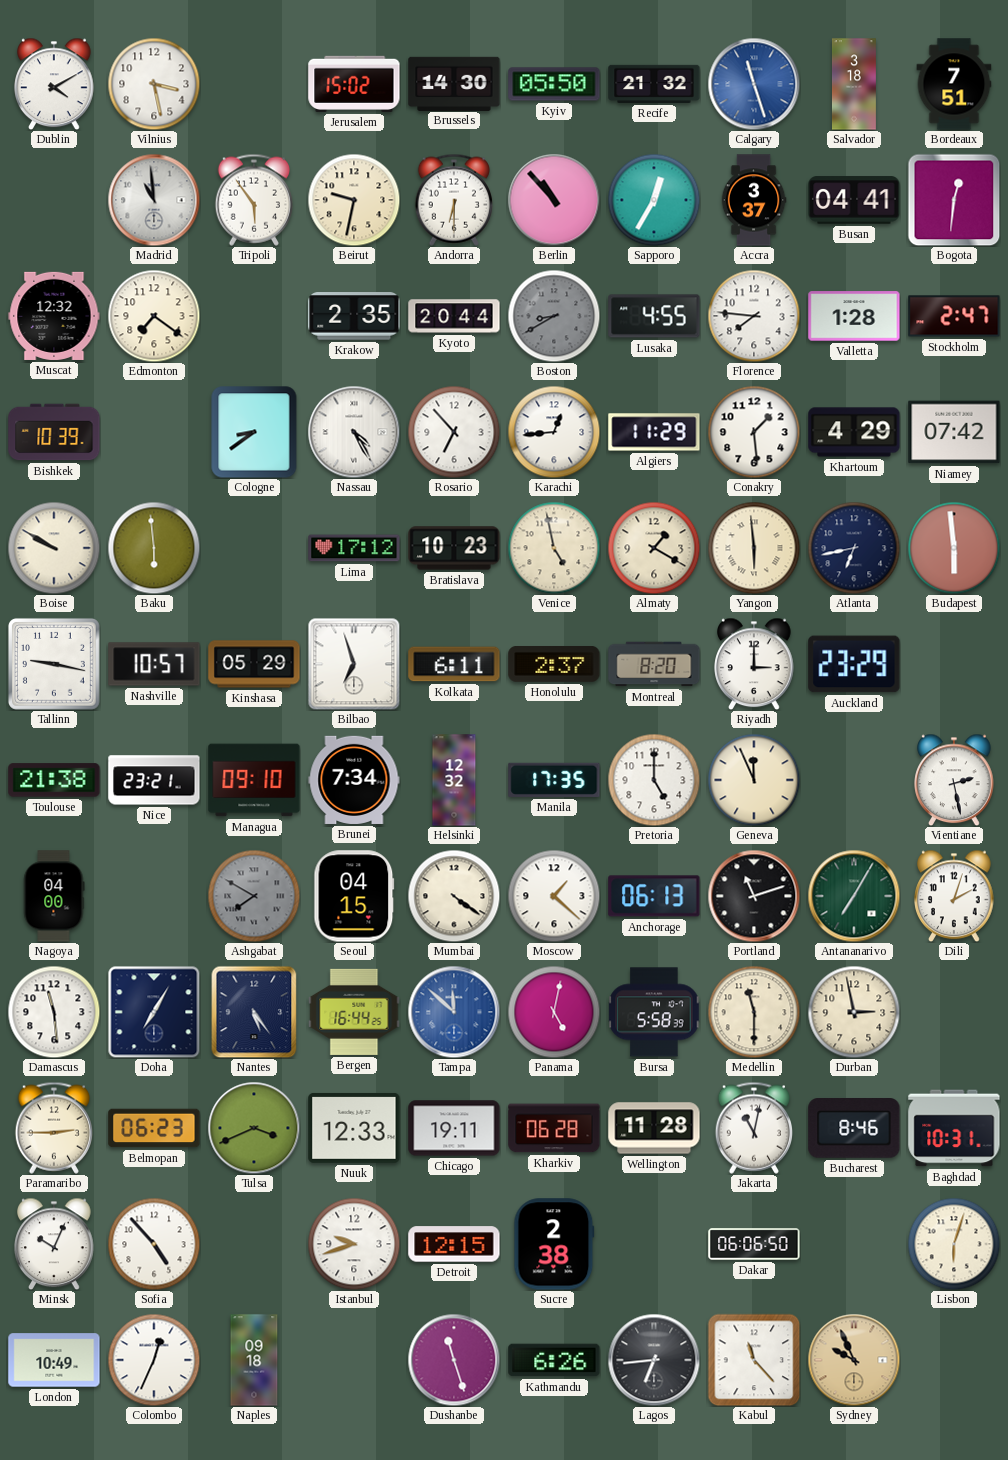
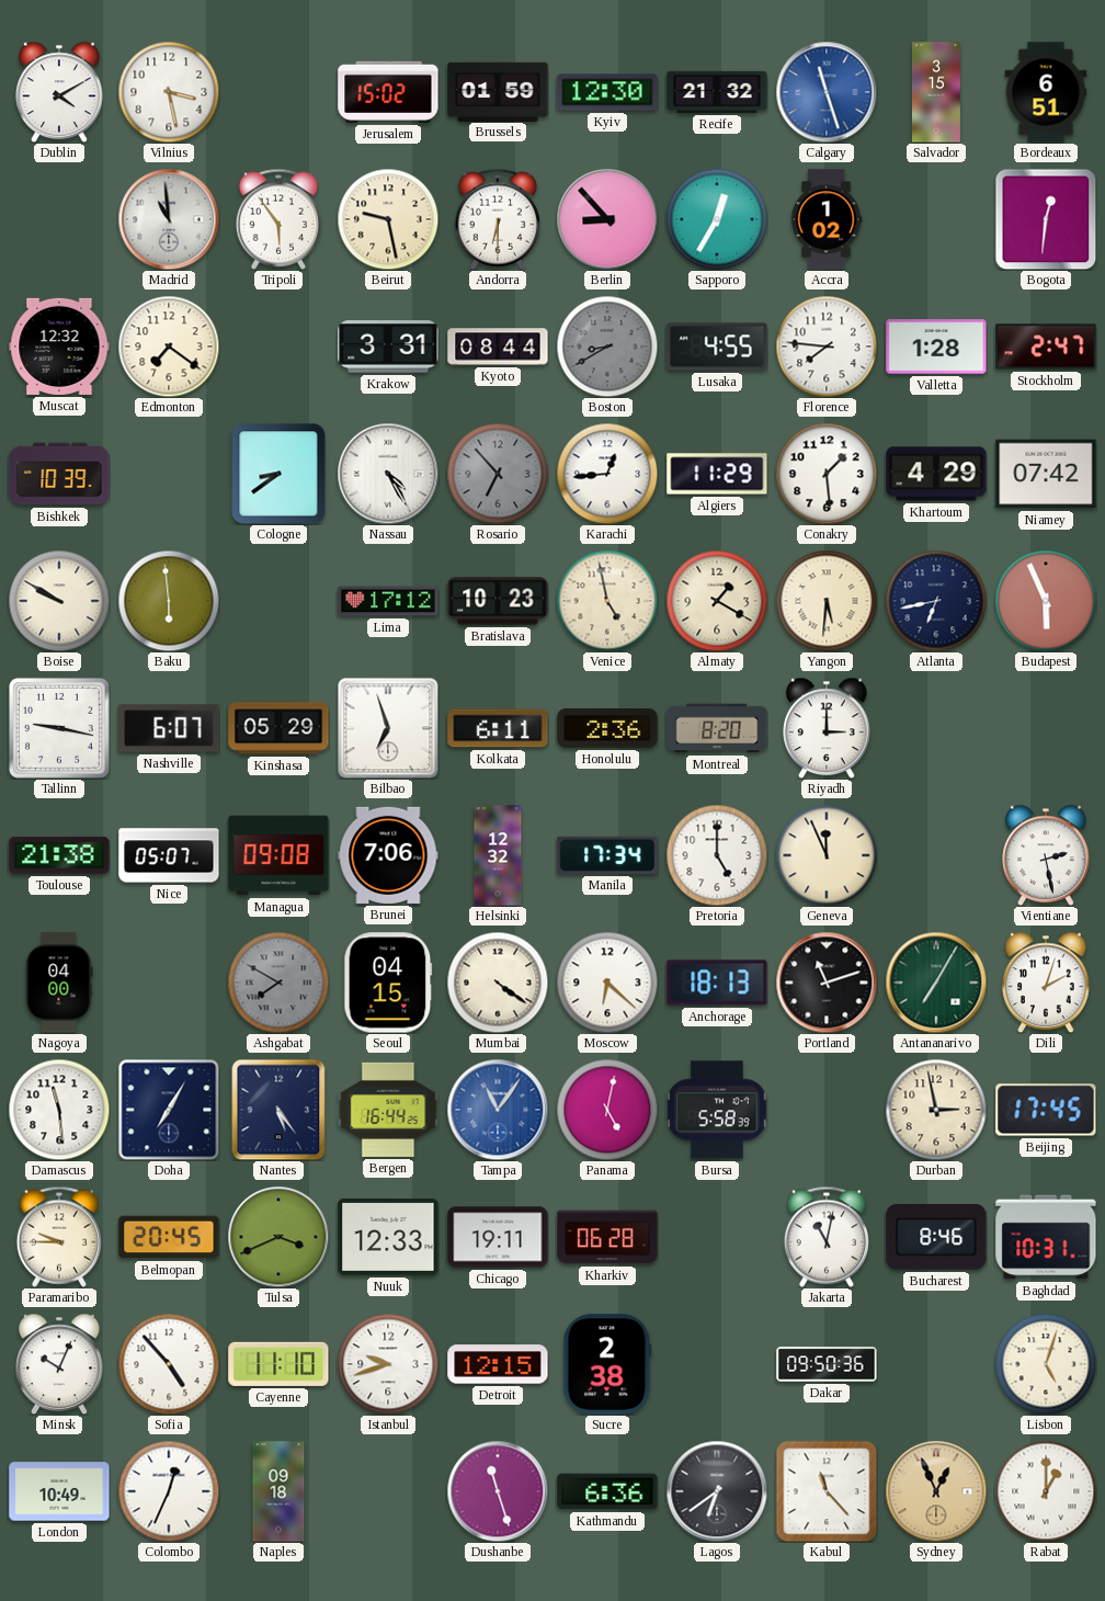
Brussels: 14:30 -> 01:59
Kyiv: 05:50 -> 12:30
Salvador: 3:18 -> 3:15
Bordeaux: 7:51 -> 6:51
Beirut: 9:32 -> 9:28
Berlin: 10:53 -> 8:53
Accra: 3:37 -> 1:02
Busan: 04:41 -> none
Krakow: 2:35 -> 3:31
Kyoto: 20:44 -> 08:44
Rosario dial: white -> grey
Yangon: 5:59 -> 5:31
Budapest: 5:59 -> 5:56
Nashville: 10:57 -> 6:07
Honolulu: 2:37 -> 2:36
Auckland: 23:29 -> none
Nice: 23:21 -> 05:07
Managua: 09:10 -> 09:08
Brunei: 7:34 -> 7:06
Manila: 17:35 -> 17:34
Moscow: 1:22 -> 6:22
Anchorage: 06:13 -> 18:13
Tampa: 11:52 -> 11:06
Medellin: 11:30 -> none
Beijing: none -> 17:45
Paramaribo: 2:45 -> 9:45
Belmopan: 06:23 -> 20:45
Wellington: 11:28 -> none
Cayenne: none -> 11:10
Dakar: 06:06 -> 09:50
Lisbon: 6:03 -> 5:03
Kathmandu: 6:26 -> 6:36
Lagos: 6:44 -> 6:39
Sydney: 9:56 -> 12:56
Rabat: none -> 1:00
